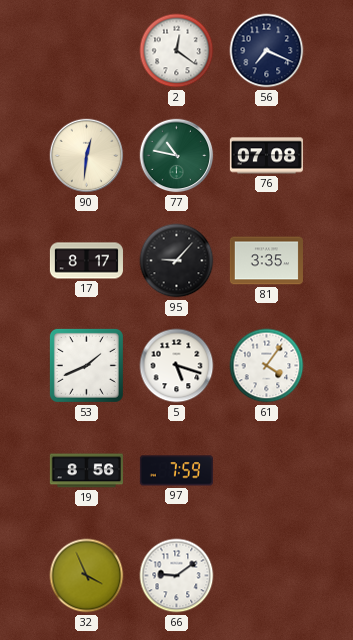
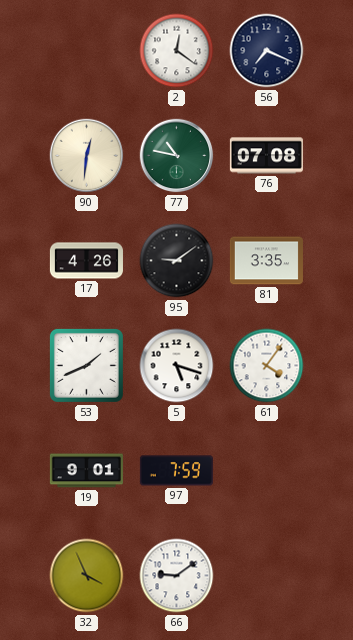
17: 8:17 -> 4:26
95: 9:07 -> 9:09
19: 8:56 -> 9:01
